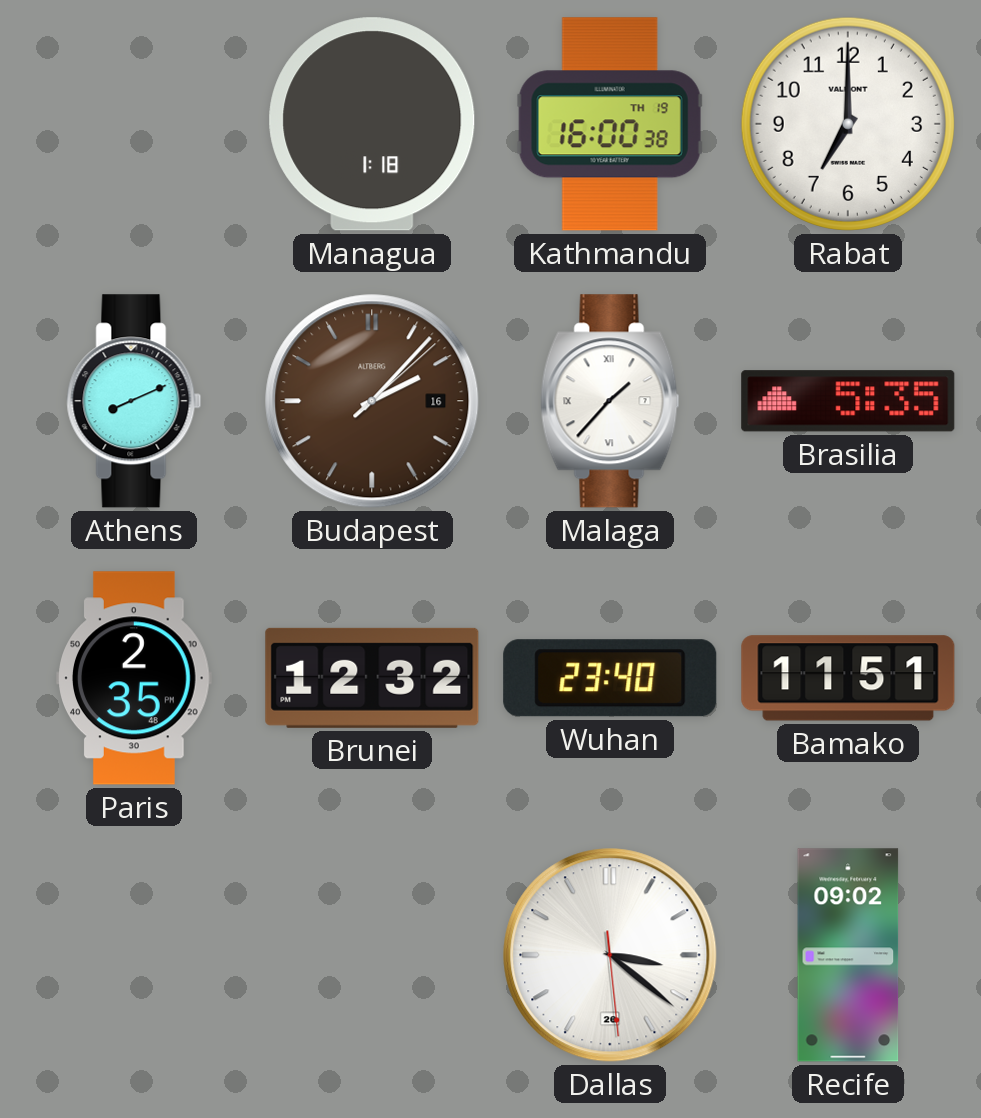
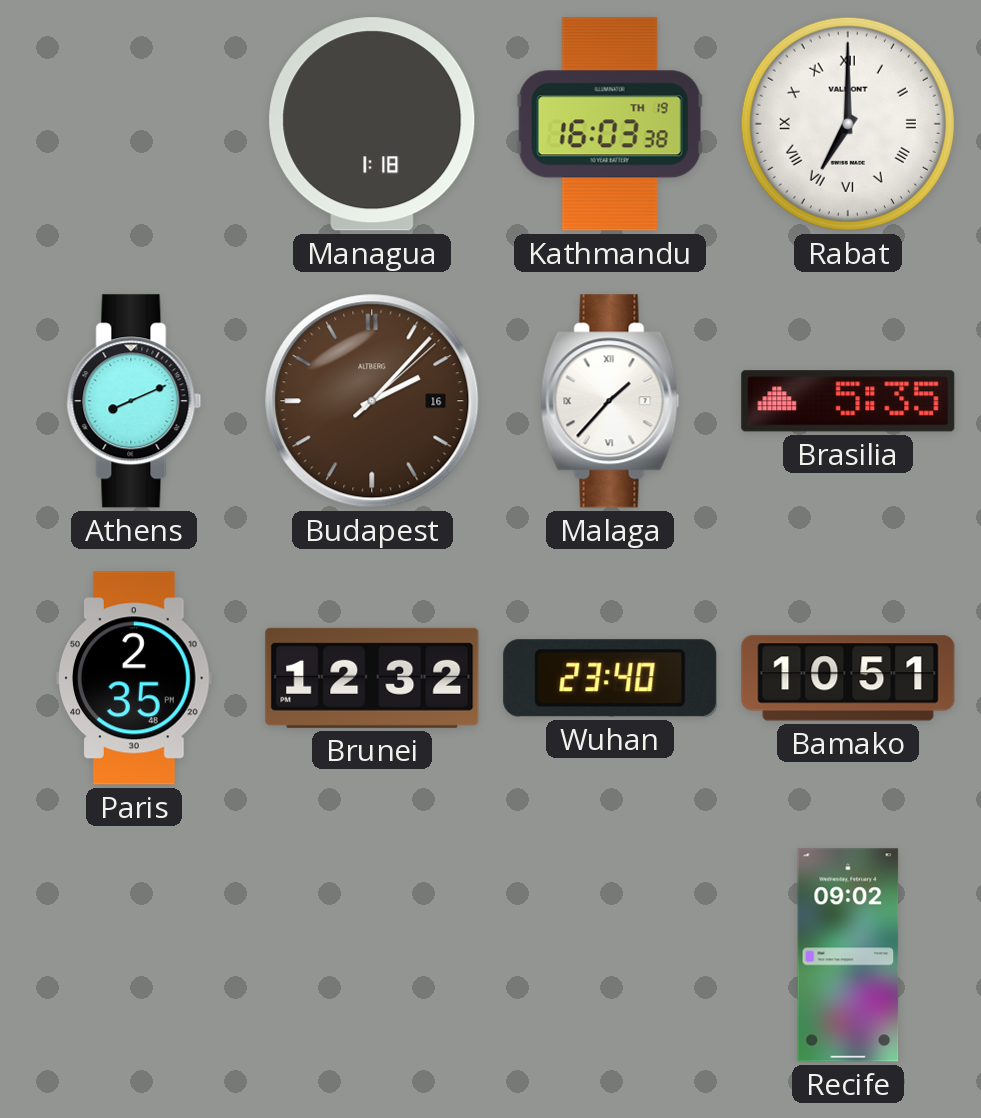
Kathmandu: 16:00 -> 16:03
Rabat numerals: Arabic -> Roman
Bamako: 11:51 -> 10:51
Dallas: 3:21 -> none
